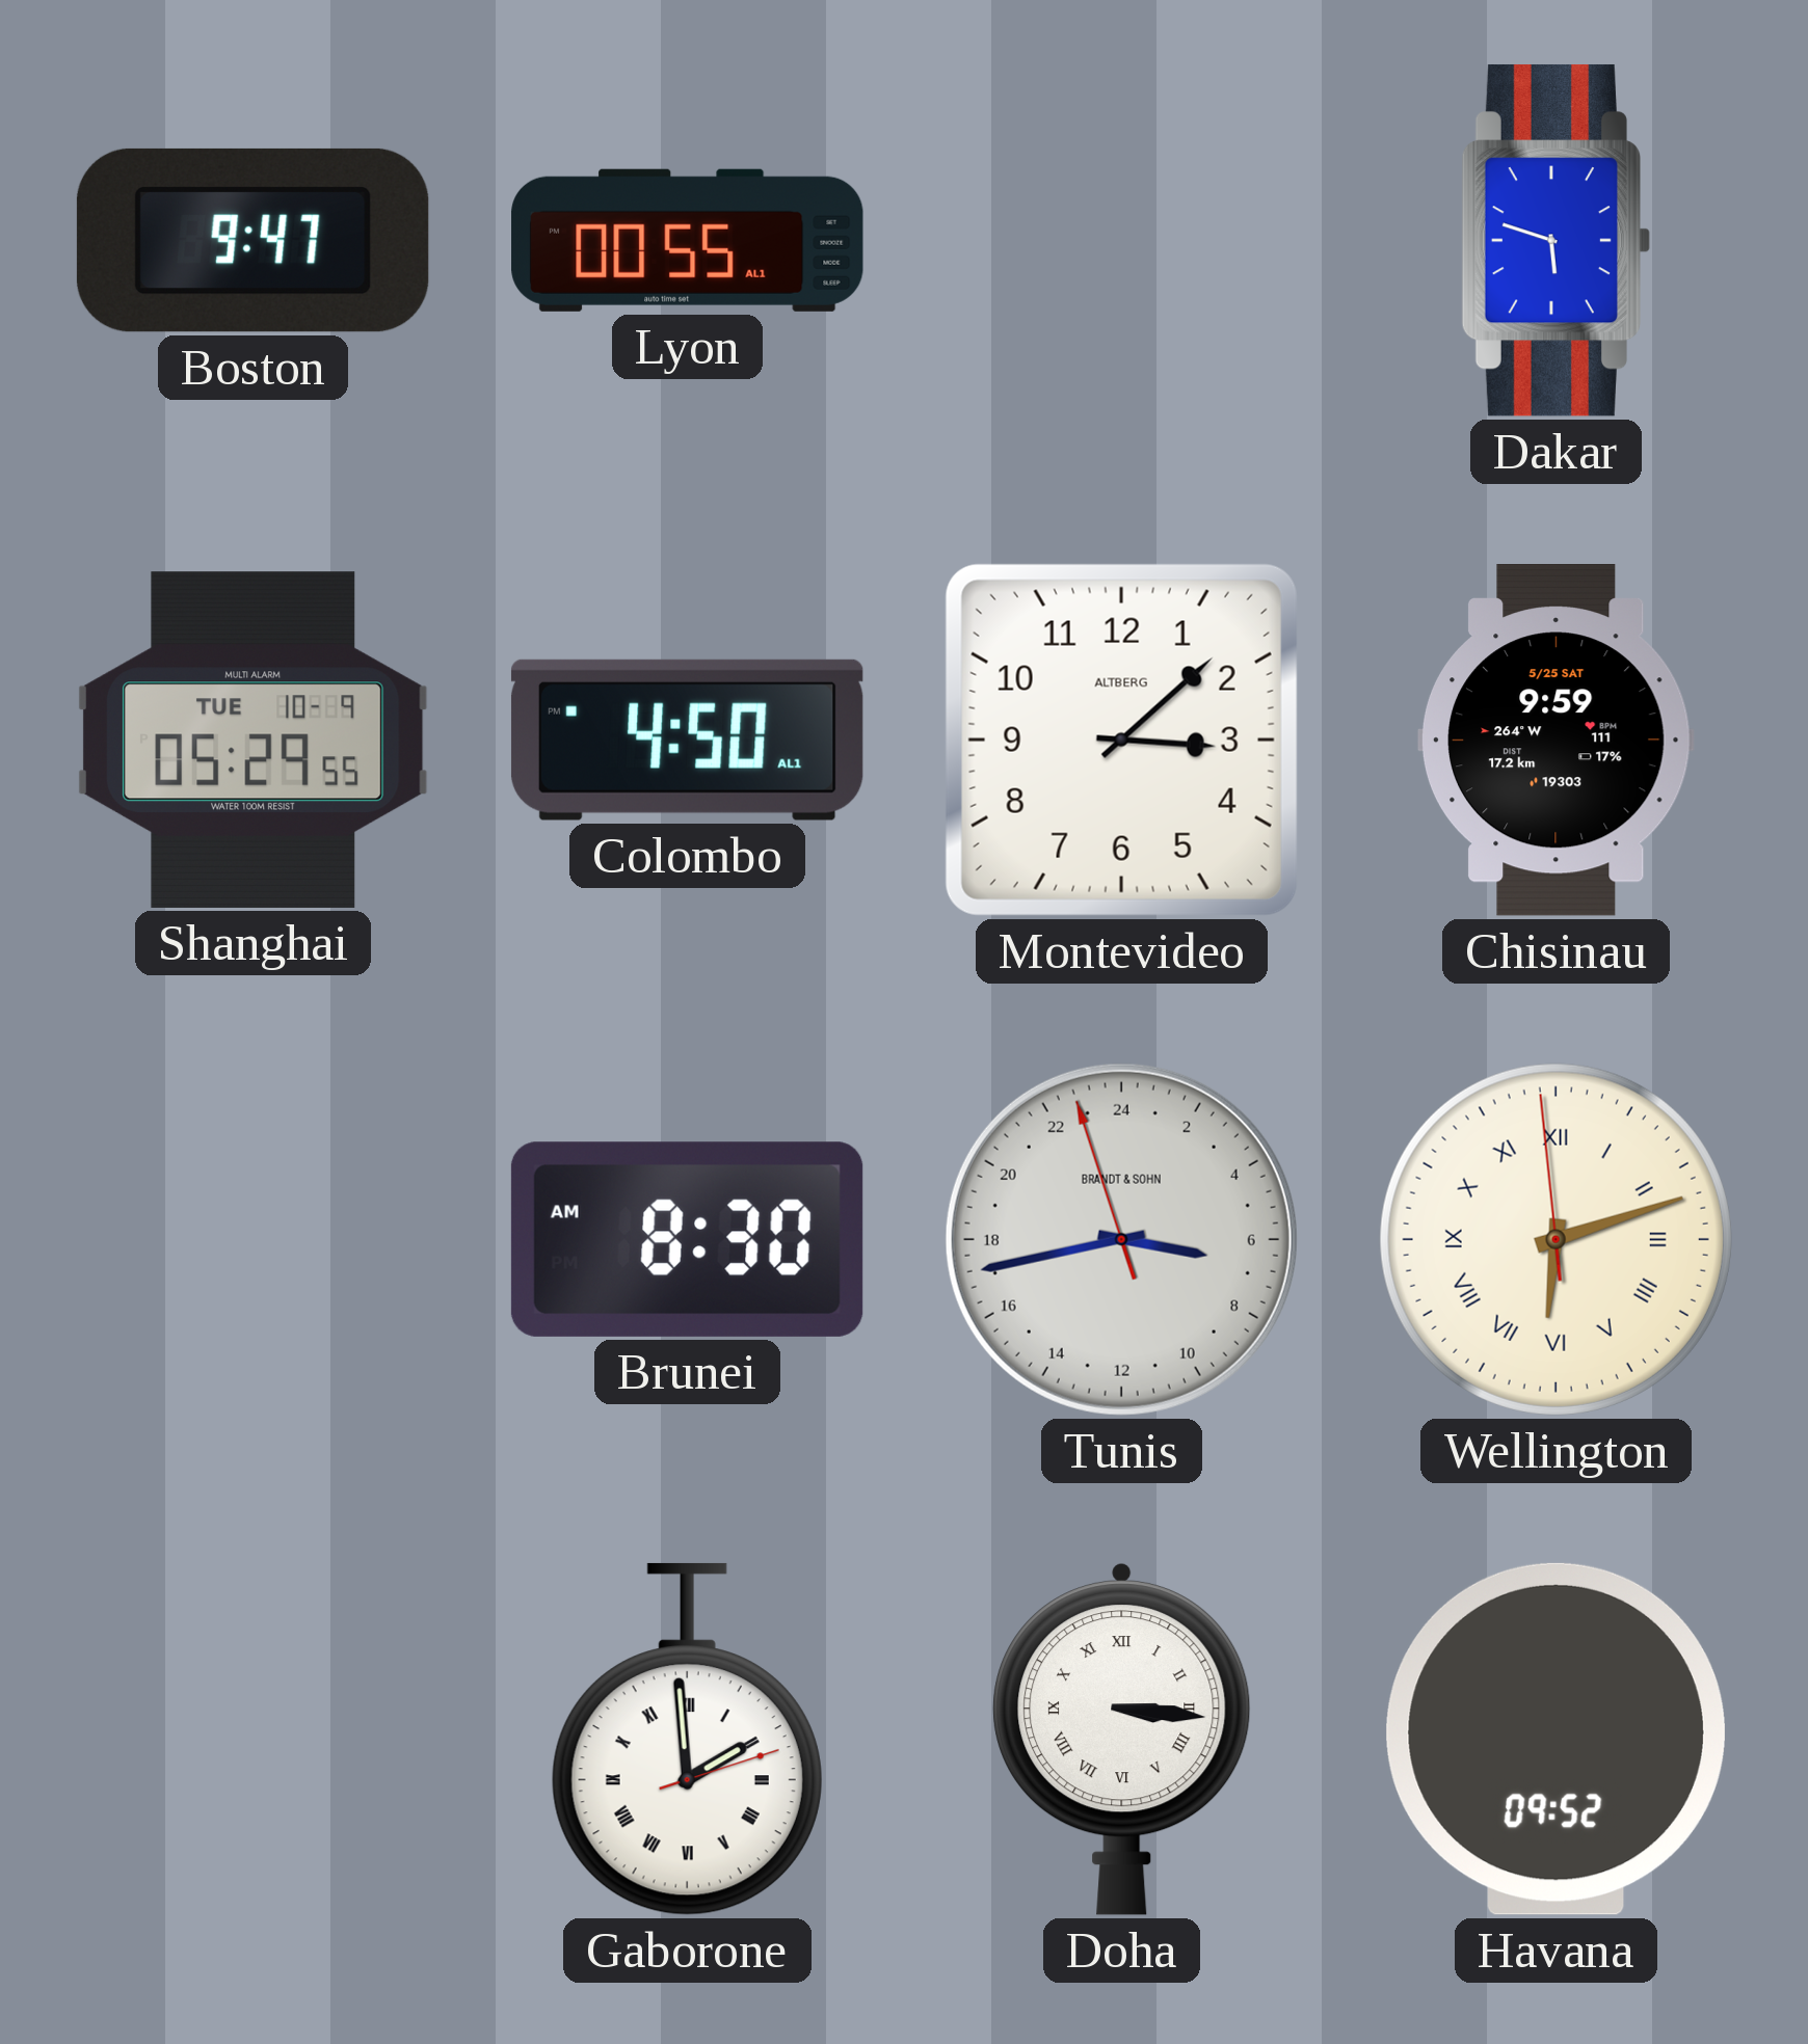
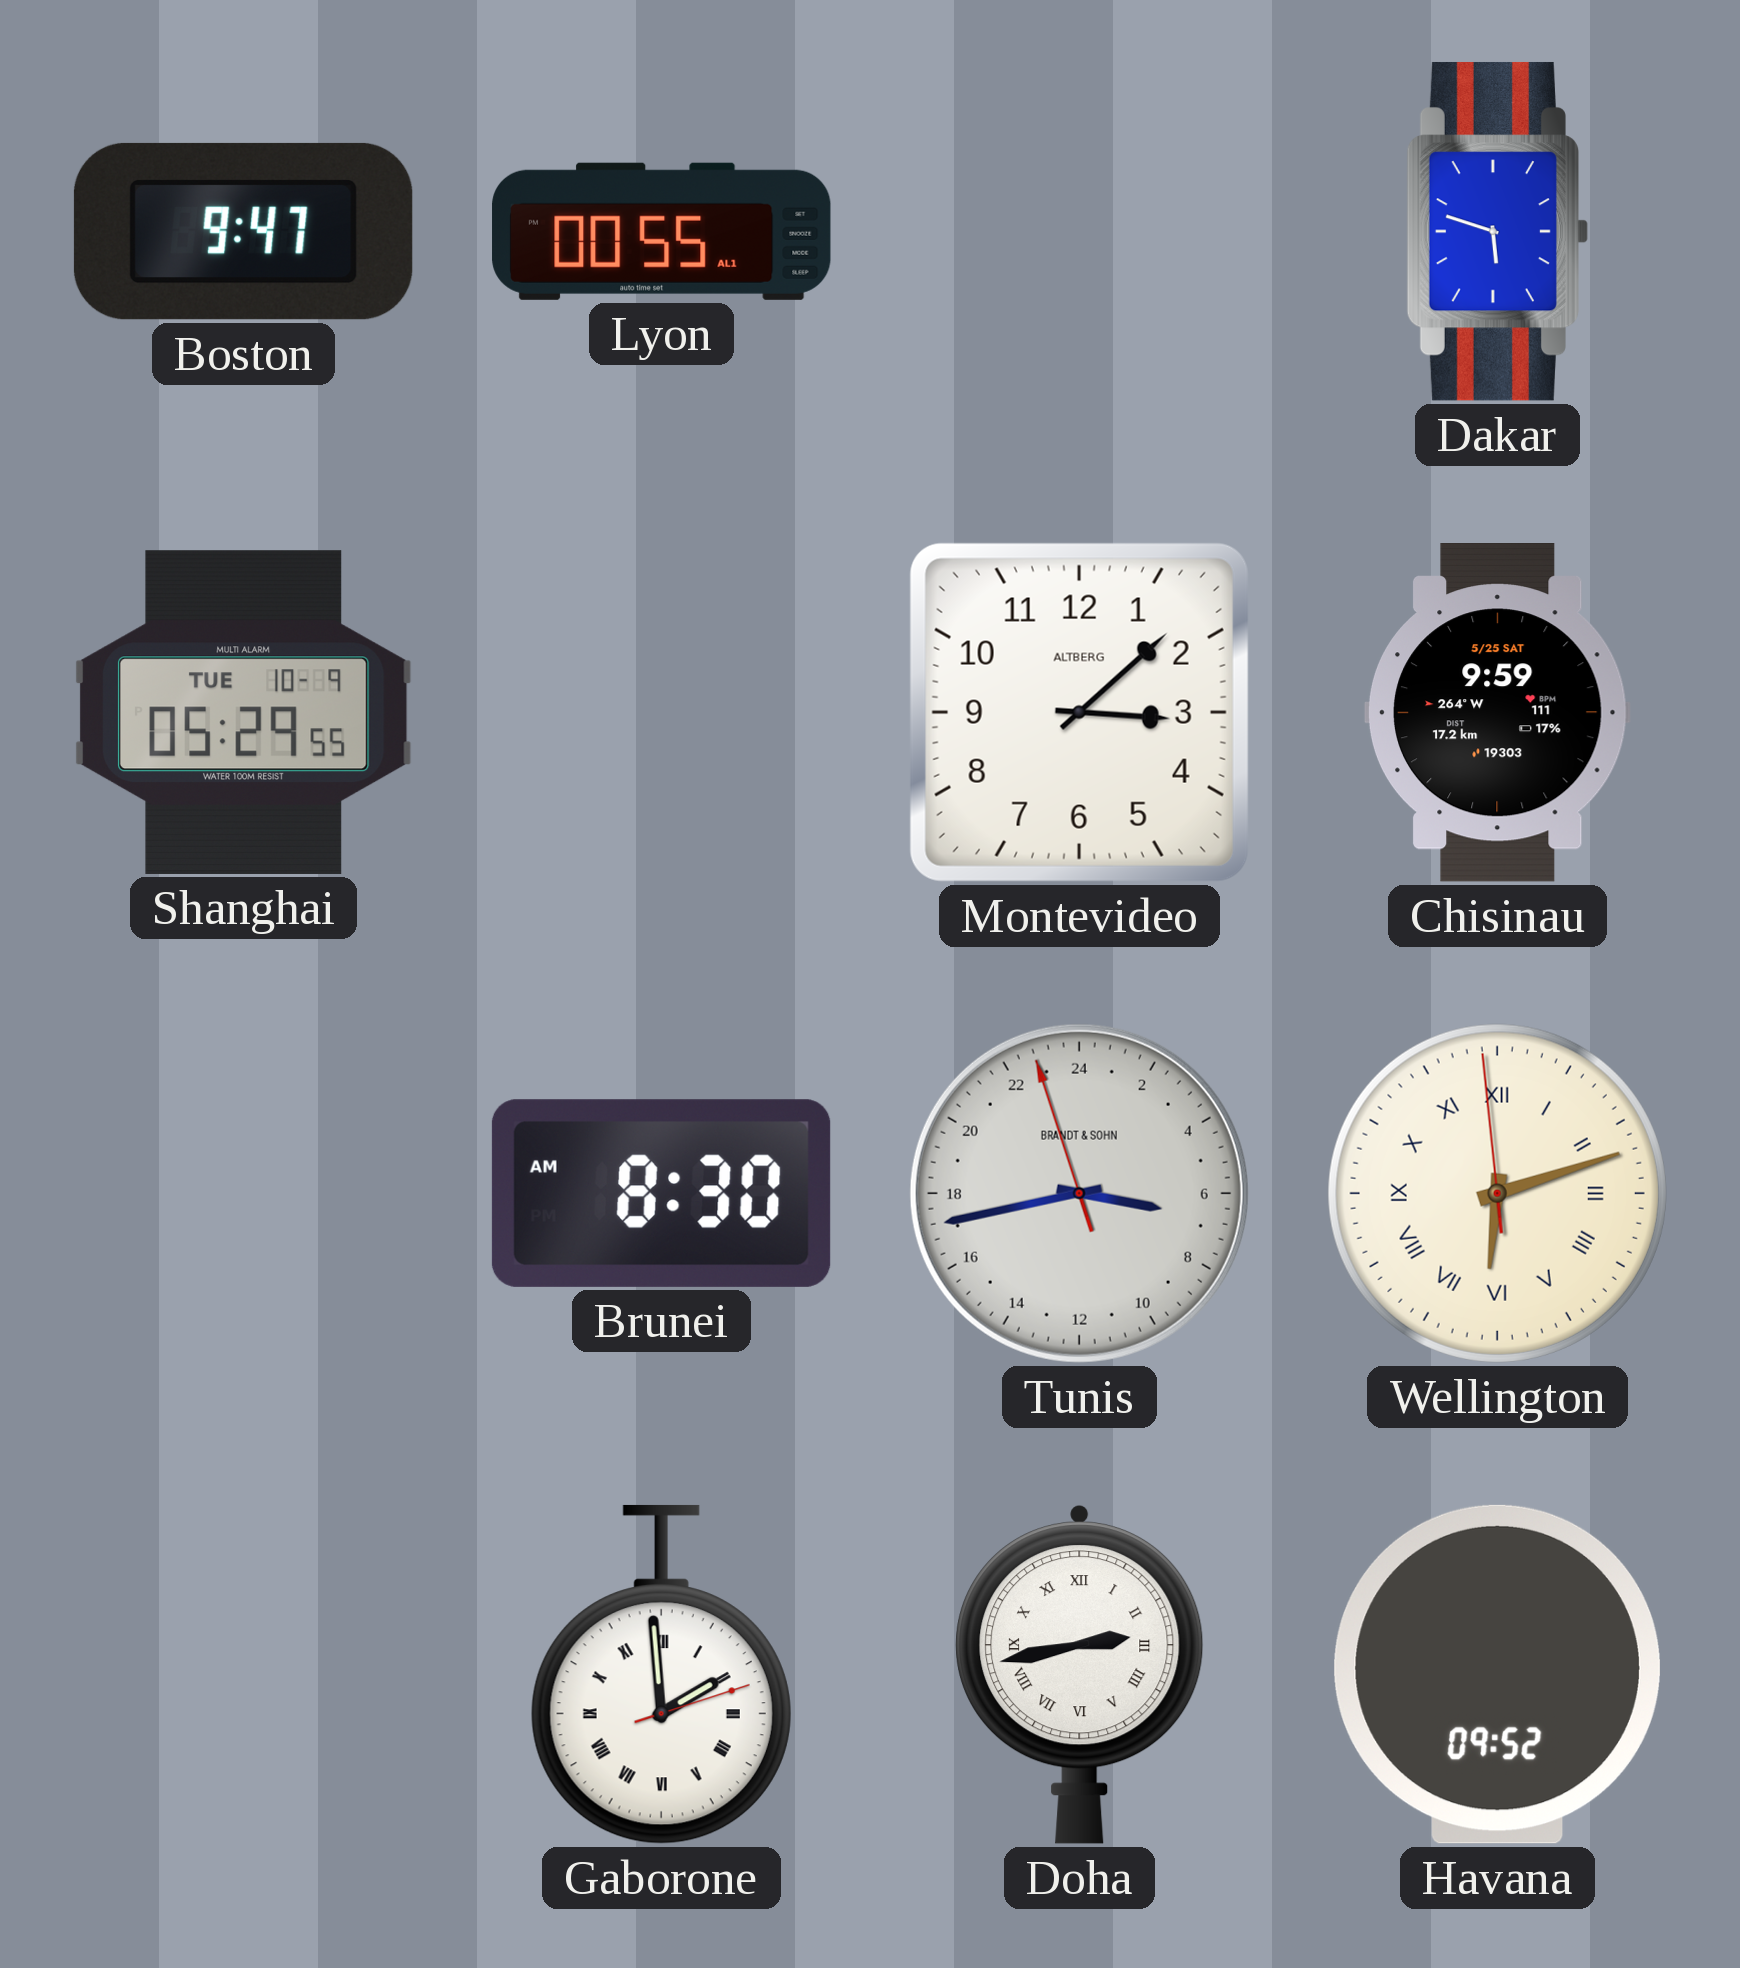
Colombo: 4:50 -> none
Doha: 3:16 -> 2:43
